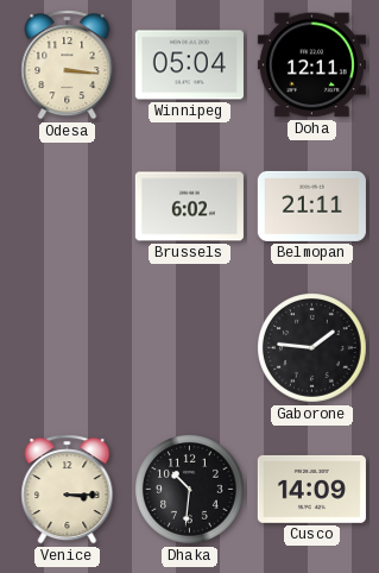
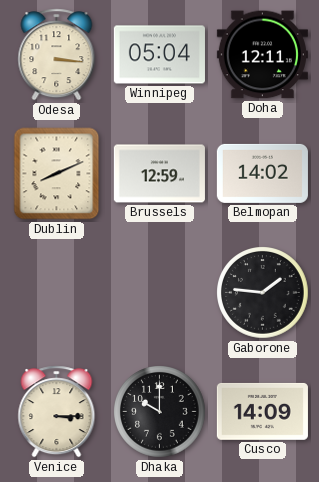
Dublin: none -> 8:11
Brussels: 6:02 -> 12:59
Belmopan: 21:11 -> 14:02
Dhaka: 10:31 -> 10:00
